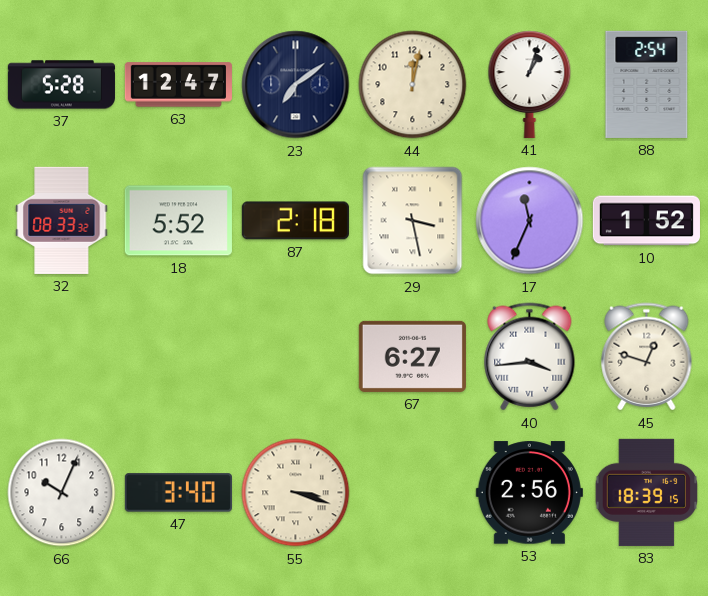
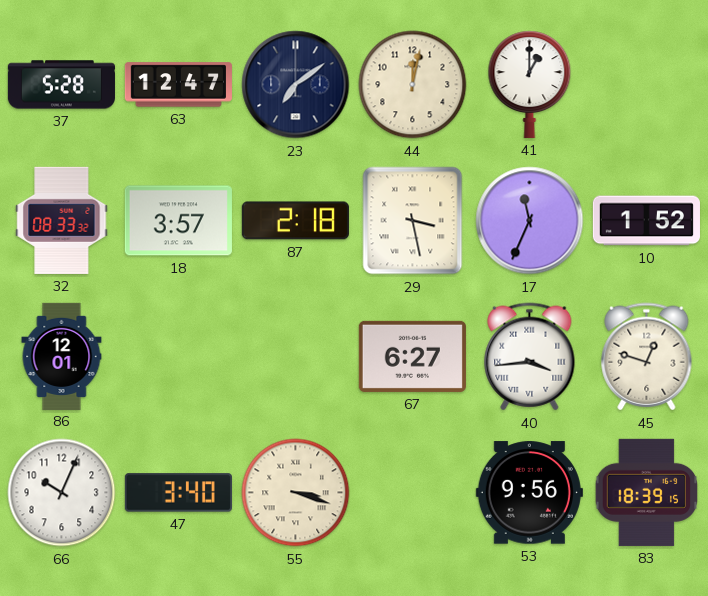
41: 1:03 -> 1:00
88: 2:54 -> none
18: 5:52 -> 3:57
86: none -> 12:01
53: 2:56 -> 9:56
